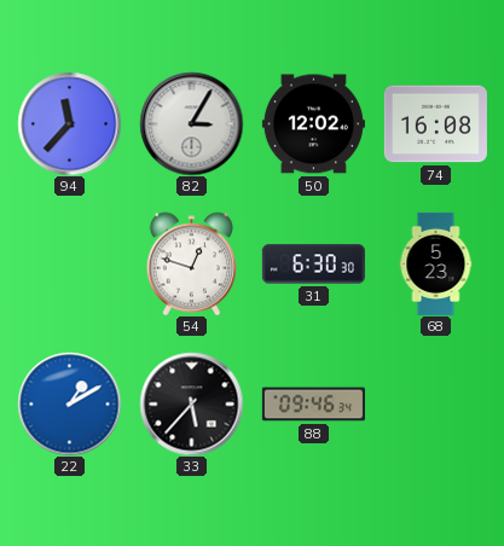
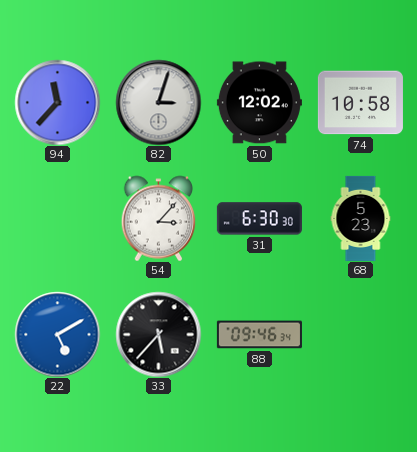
82: 3:05 -> 3:03
74: 16:08 -> 10:58
54: 12:48 -> 3:07
22: 1:10 -> 5:10
